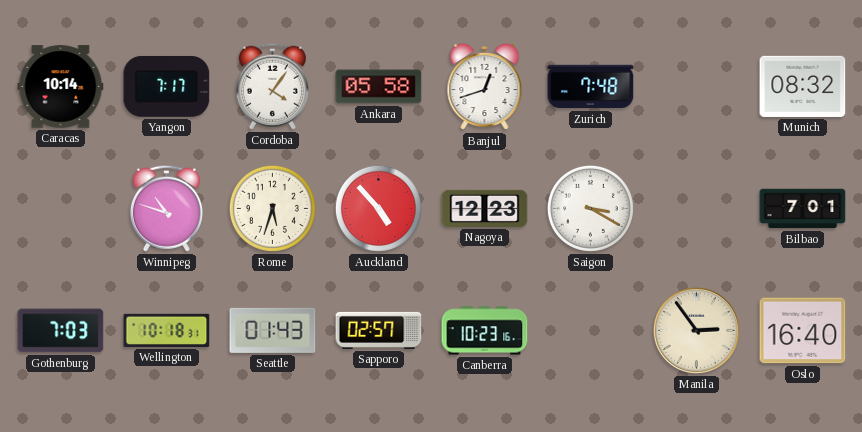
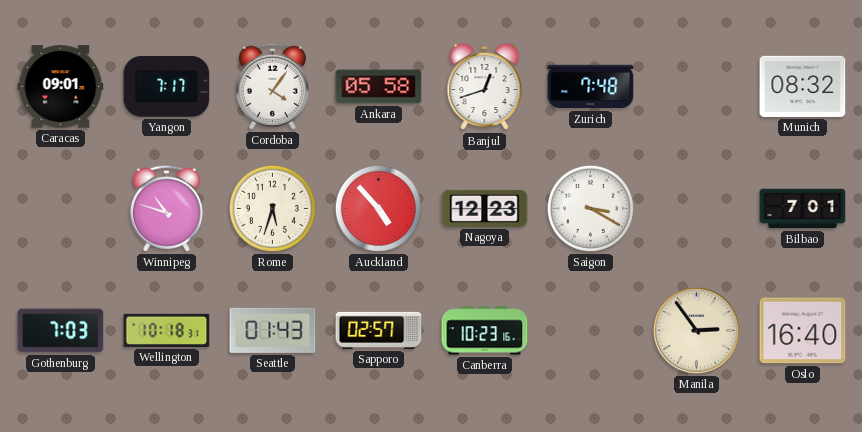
Caracas: 10:14 -> 09:01
